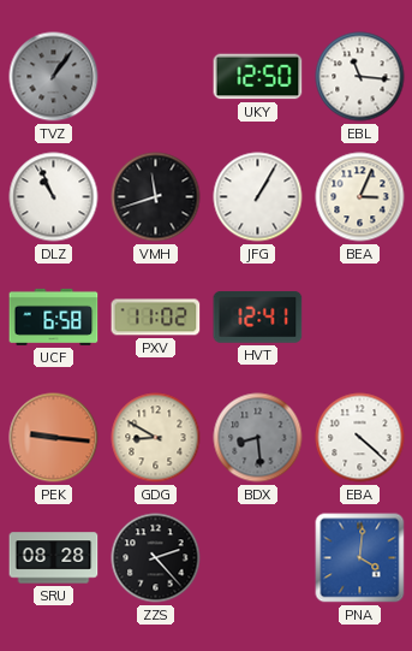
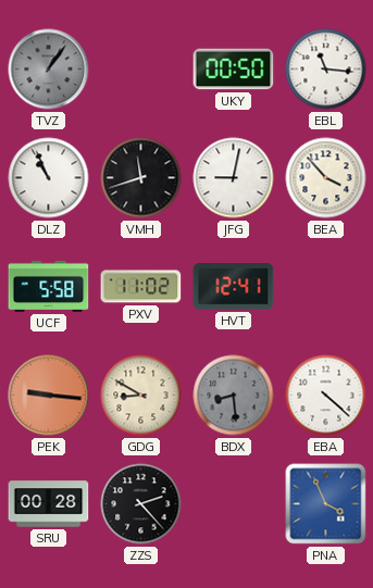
UKY: 12:50 -> 00:50
JFG: 1:05 -> 9:02
BEA: 3:04 -> 3:53
UCF: 6:58 -> 5:58
SRU: 08:28 -> 00:28
PNA: 4:01 -> 3:56
